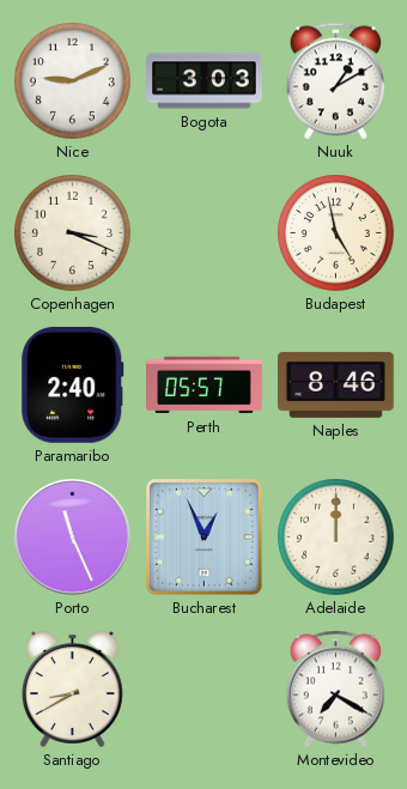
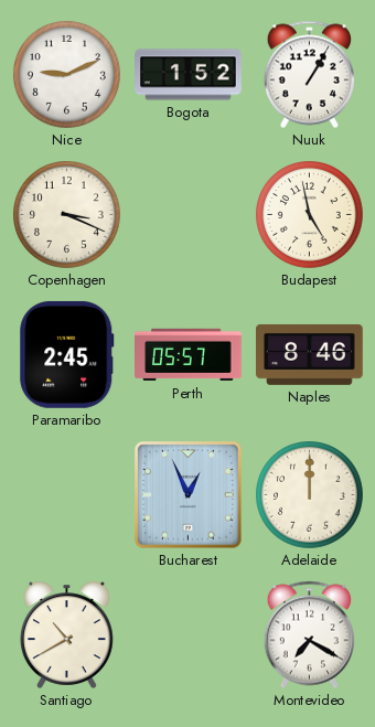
Bogota: 3:03 -> 1:52
Nuuk: 1:10 -> 1:05
Paramaribo: 2:40 -> 2:45
Porto: 11:26 -> none
Santiago: 8:40 -> 10:40
